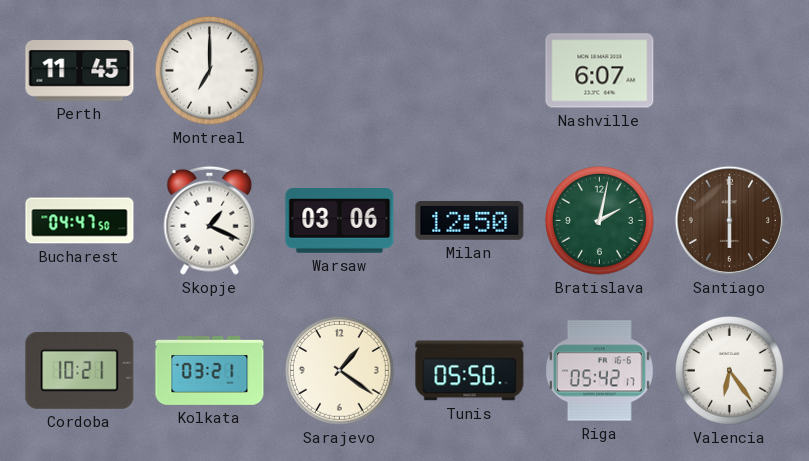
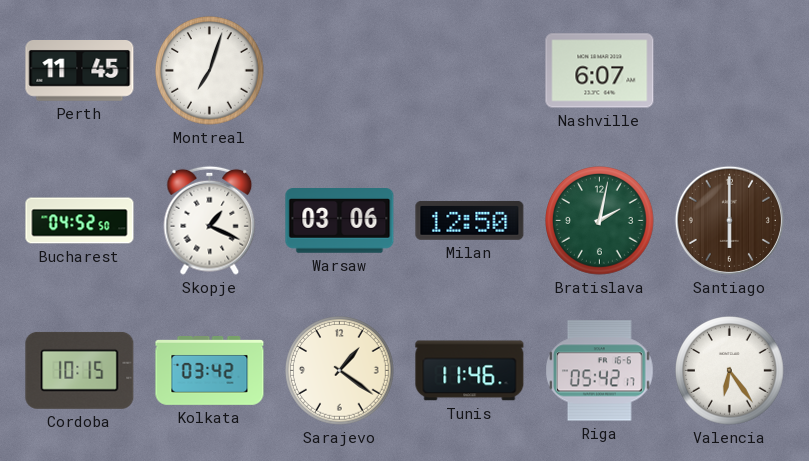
Montreal: 7:00 -> 7:03
Bucharest: 04:47 -> 04:52
Cordoba: 10:21 -> 10:15
Kolkata: 03:21 -> 03:42
Tunis: 05:50 -> 11:46
